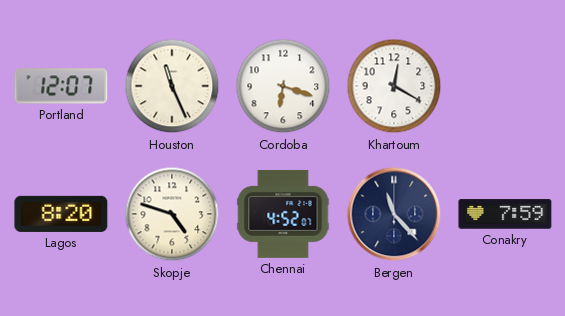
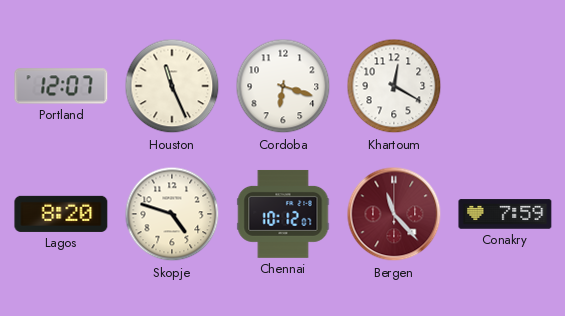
Chennai: 4:52 -> 10:12
Bergen dial: navy -> burgundy
